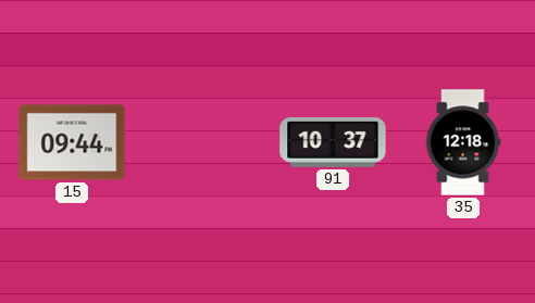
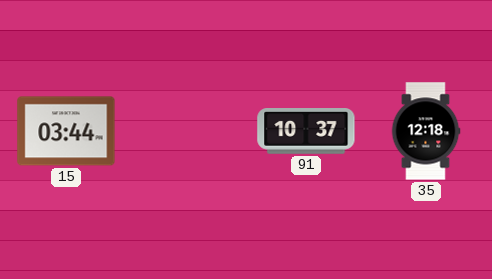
15: 09:44 -> 03:44
